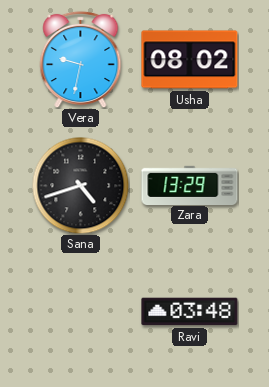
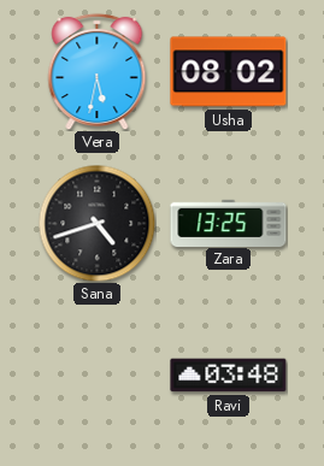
Vera: 9:32 -> 5:32
Zara: 13:29 -> 13:25
